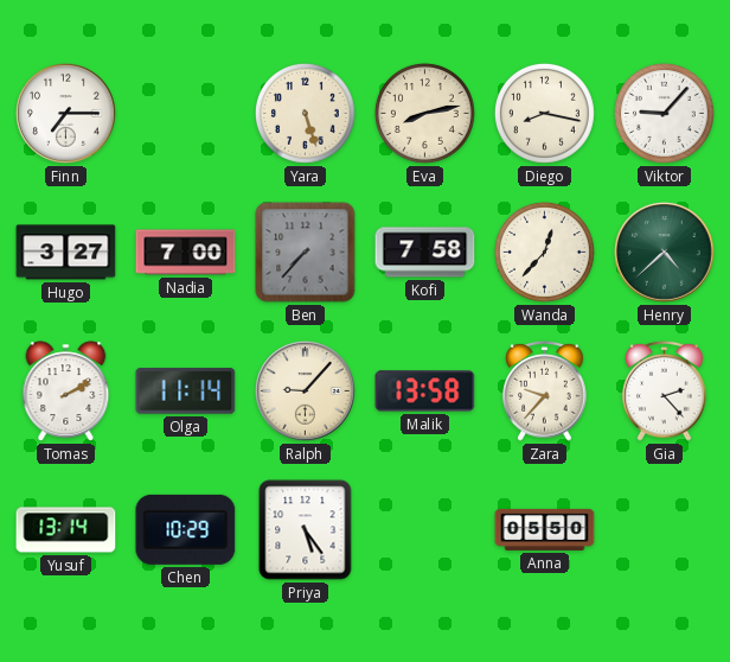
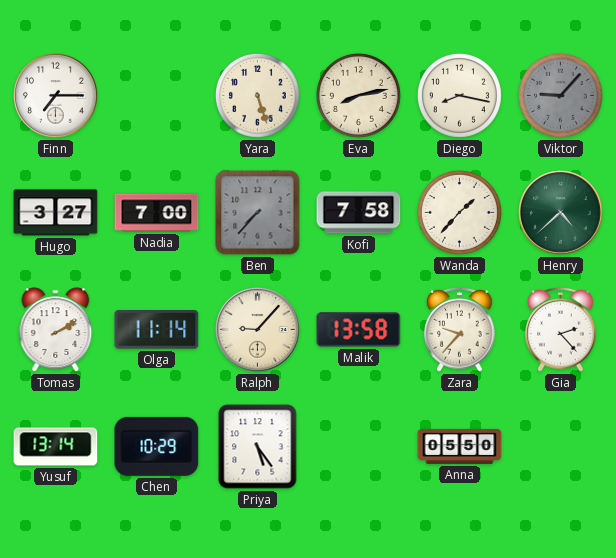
Viktor dial: white -> grey
Wanda: 12:37 -> 1:37
